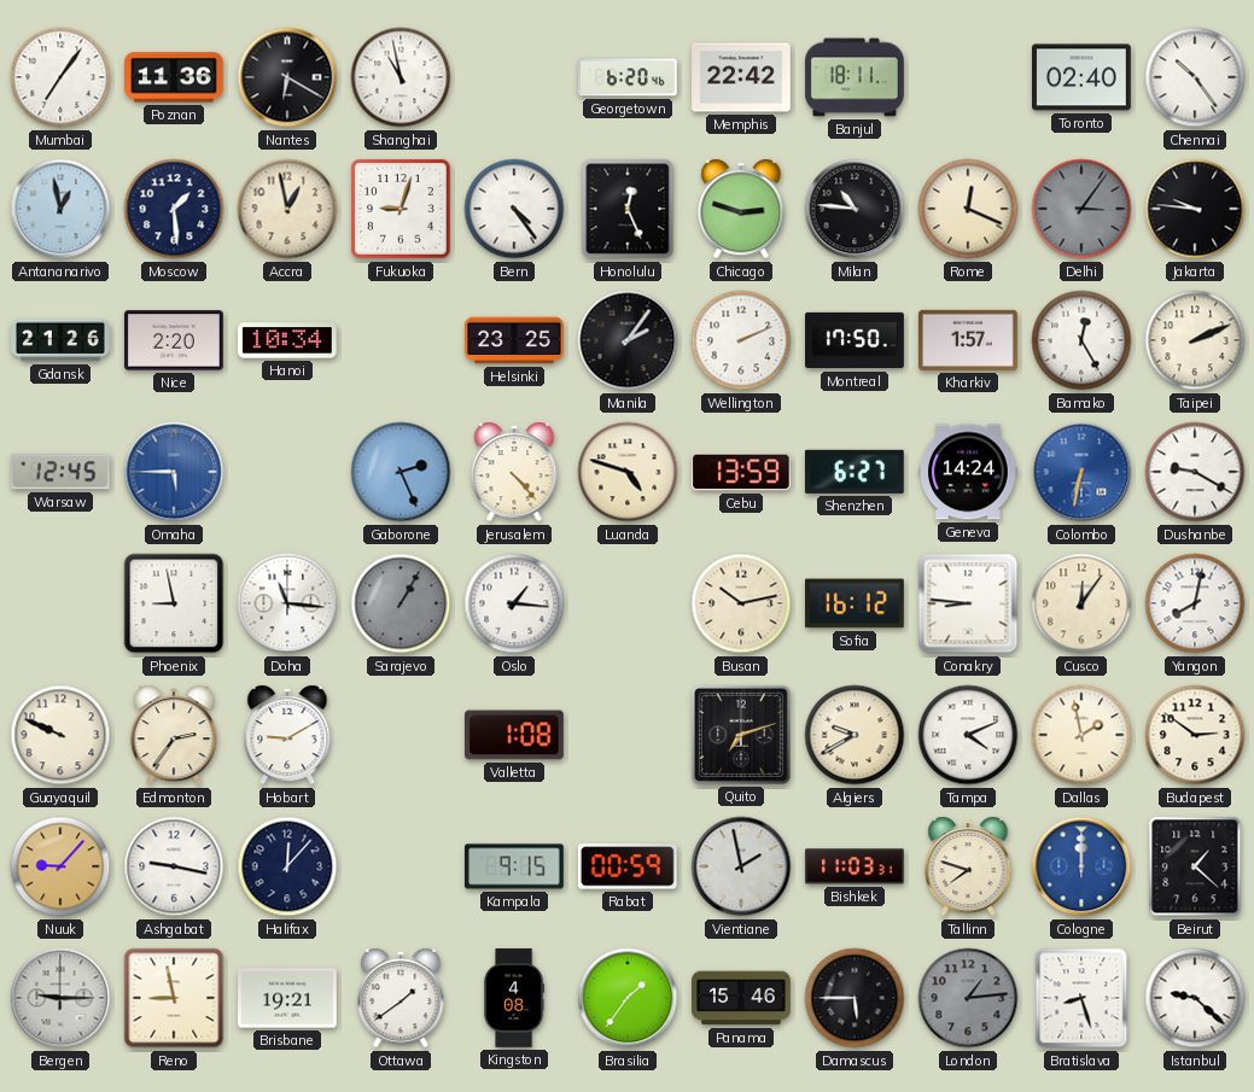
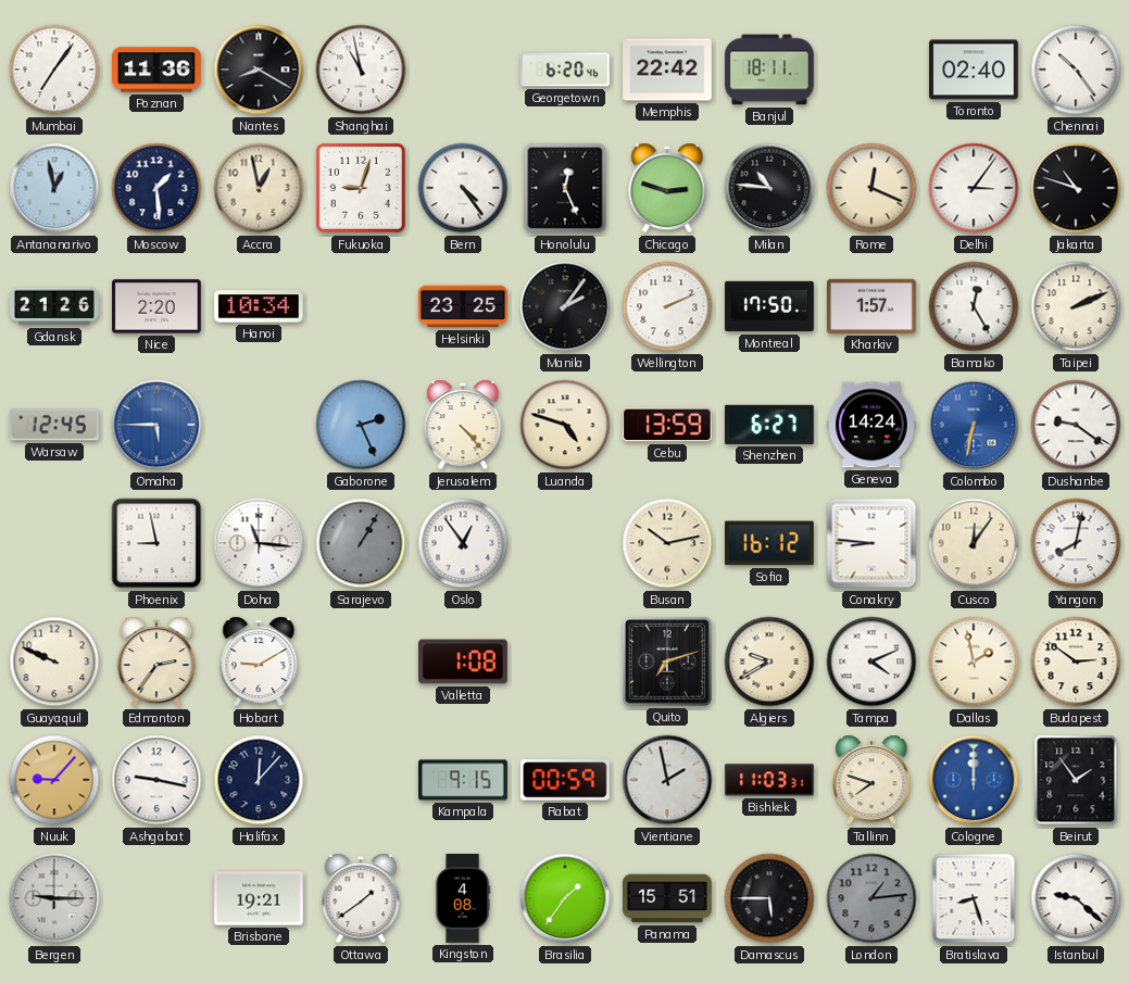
Nantes: 6:20 -> 8:20
Delhi dial: grey -> white
Jakarta: 9:46 -> 10:48
Dushanbe: 9:20 -> 9:21
Oslo: 1:16 -> 12:54
Beirut: 1:22 -> 1:54
Reno: 8:58 -> none
Panama: 15:46 -> 15:51
